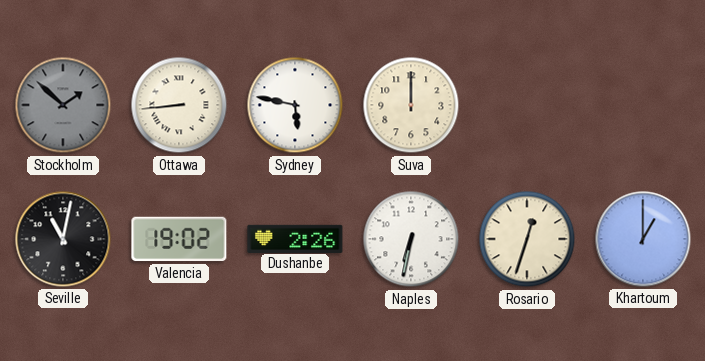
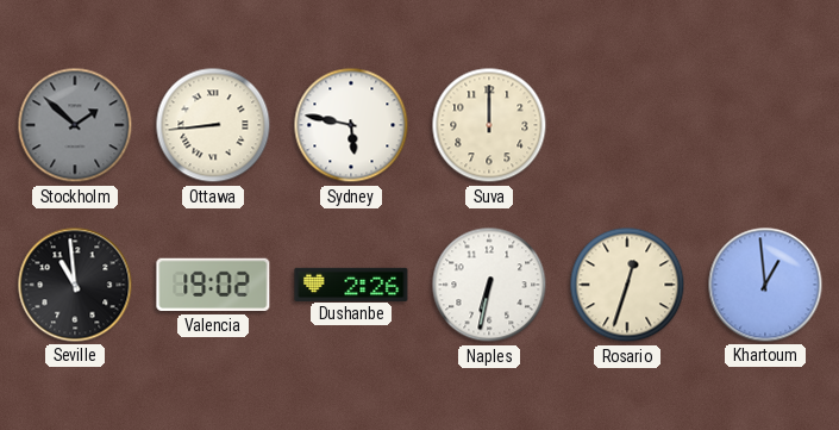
Seville: 11:02 -> 10:59
Khartoum: 1:00 -> 12:59
